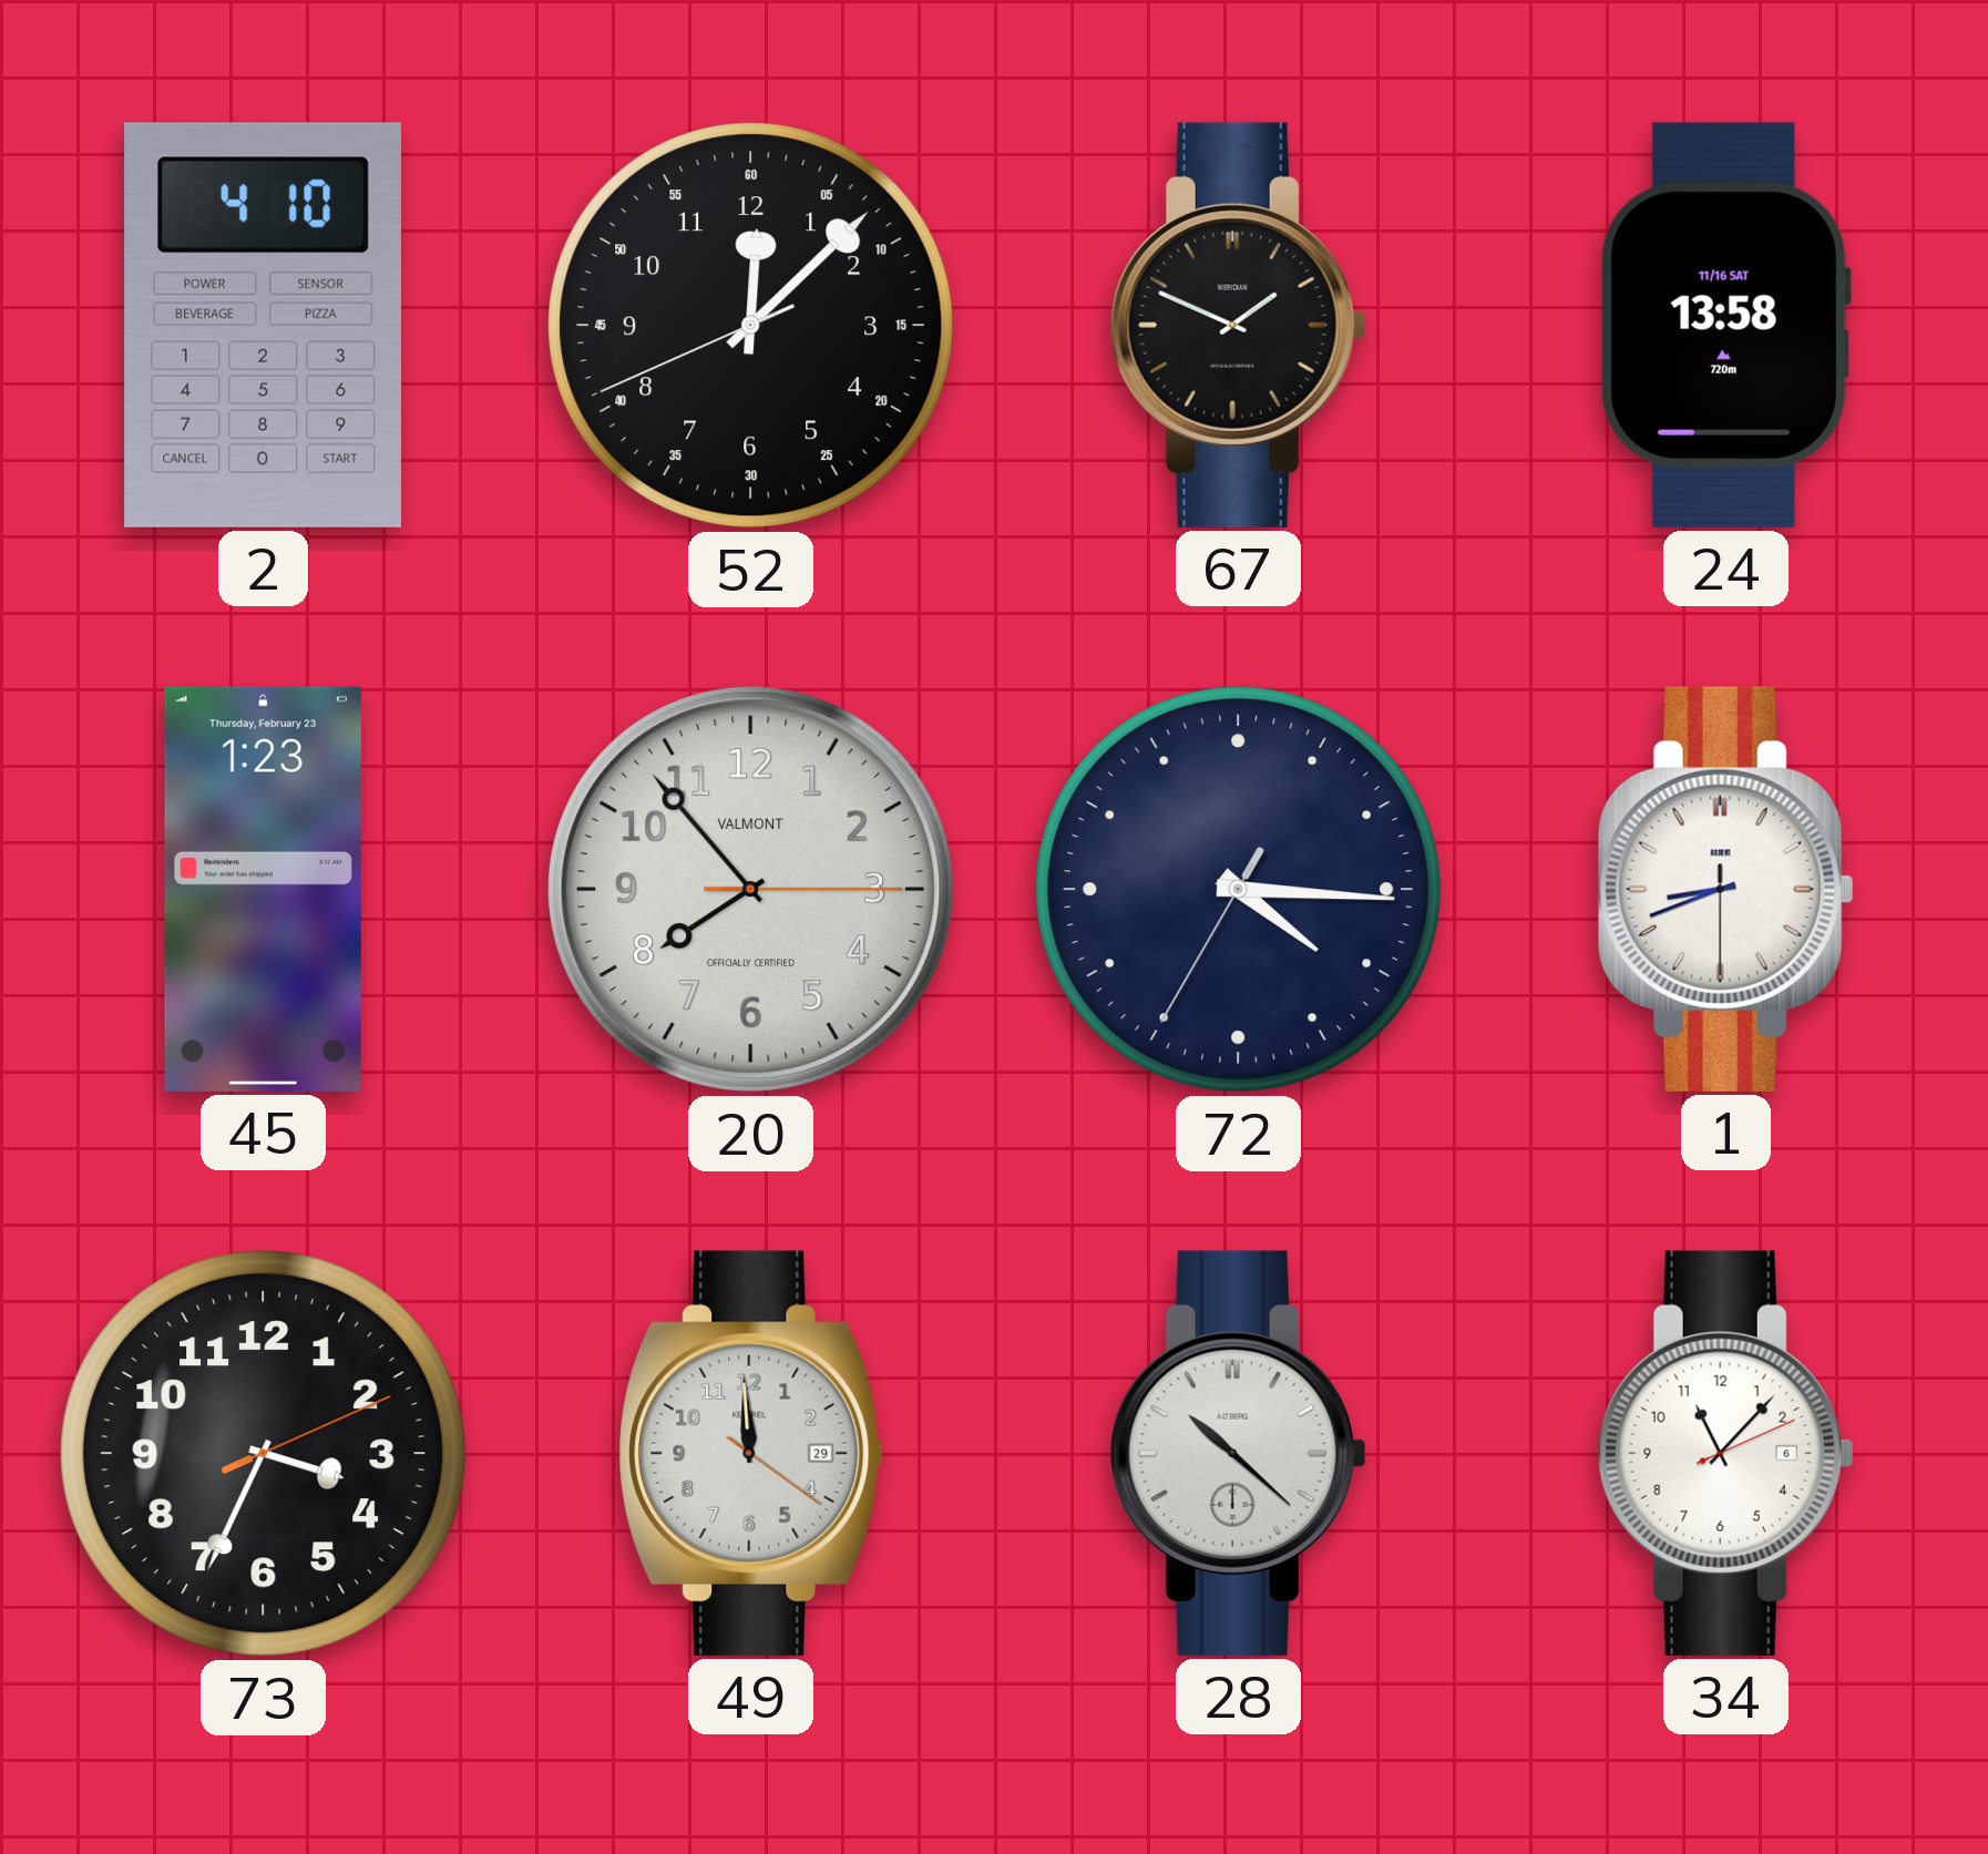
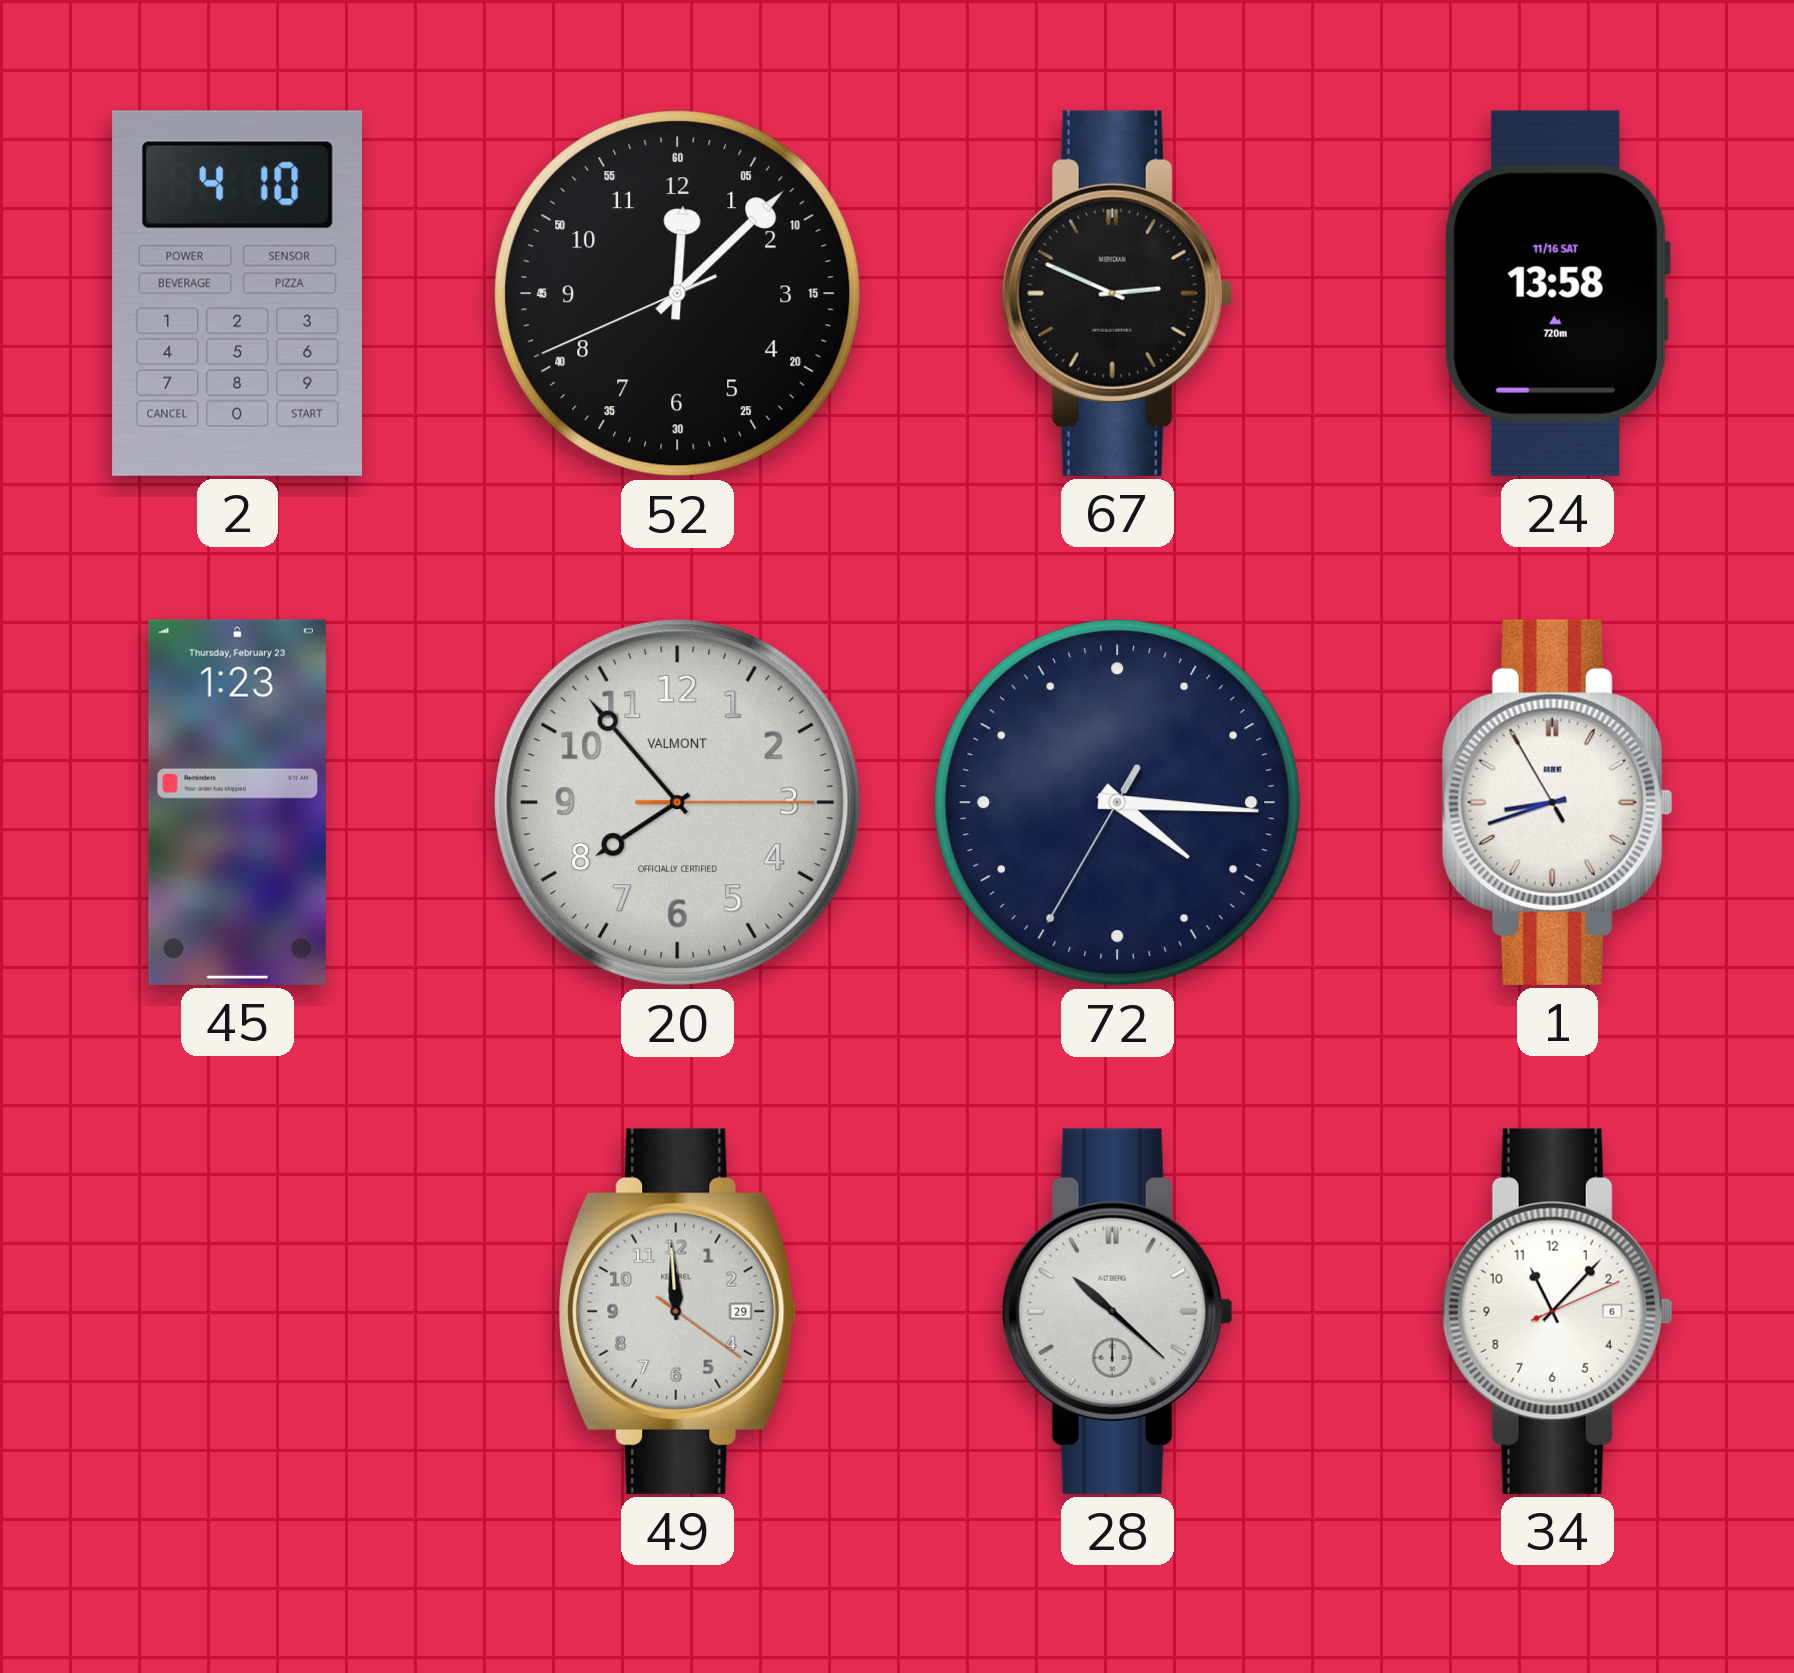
67: 1:49 -> 2:49
1: 8:41:30 -> 8:41:55
73: 3:34 -> none
